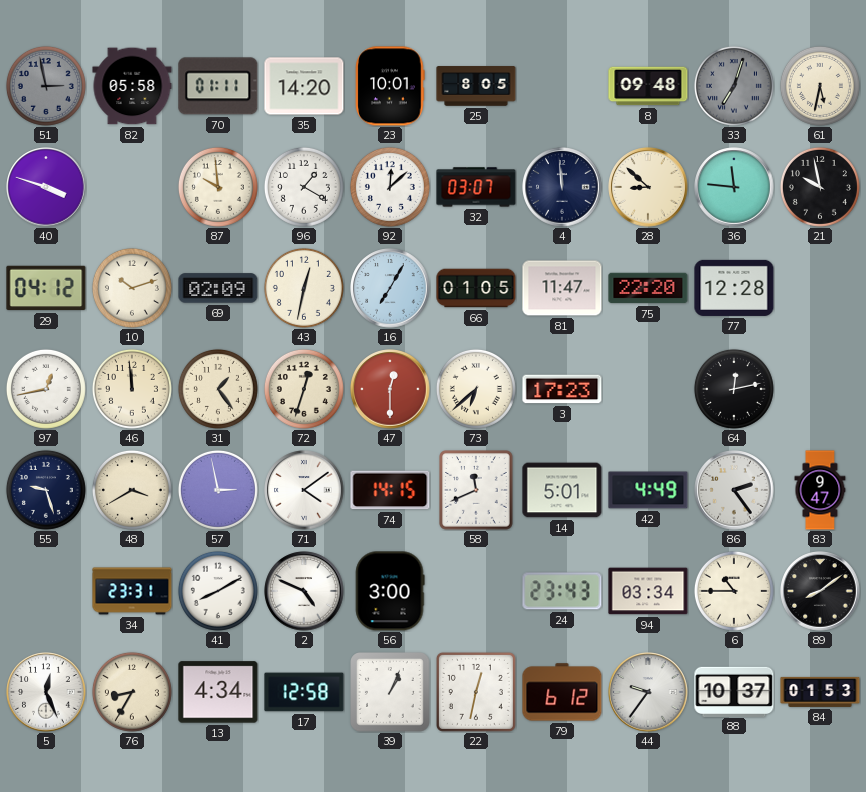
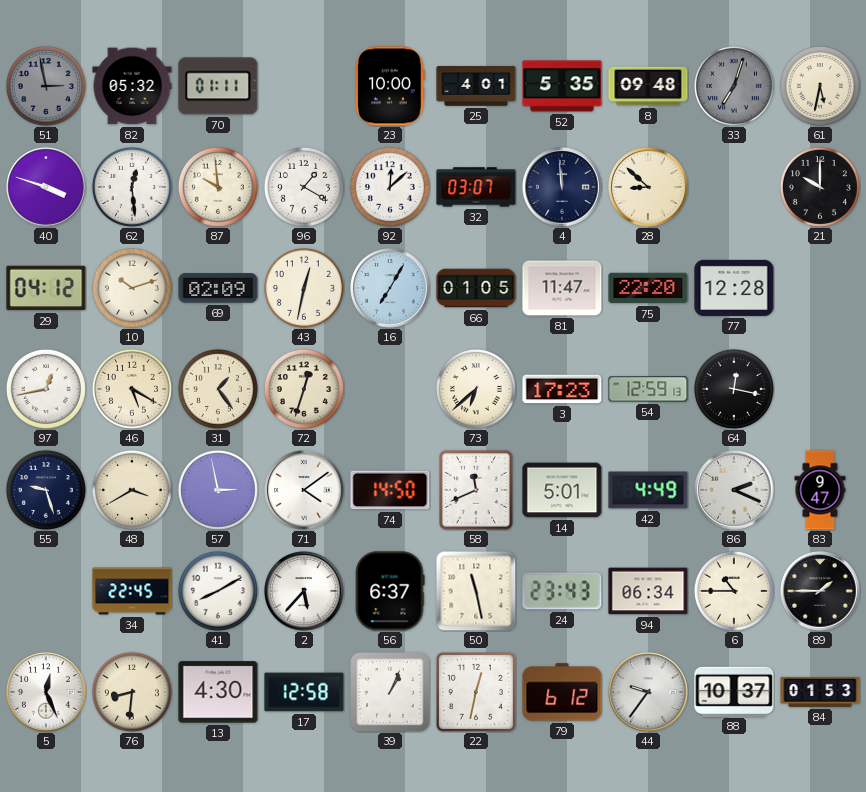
82: 05:58 -> 05:32
35: 14:20 -> none
23: 10:01 -> 10:00
25: 8:05 -> 4:01
52: none -> 5:35
62: none -> 12:29
36: 11:46 -> none
21: 9:58 -> 10:00
46: 11:59 -> 5:20
47: 12:30 -> none
54: none -> 12:59
64: 12:13 -> 12:17
74: 14:15 -> 14:50
86: 2:24 -> 2:19
34: 23:31 -> 22:45
2: 4:49 -> 5:37
56: 3:00 -> 6:37
50: none -> 11:28
94: 03:34 -> 06:34
89: 8:09 -> 1:45
76: 8:35 -> 8:31
13: 4:34 -> 4:30
